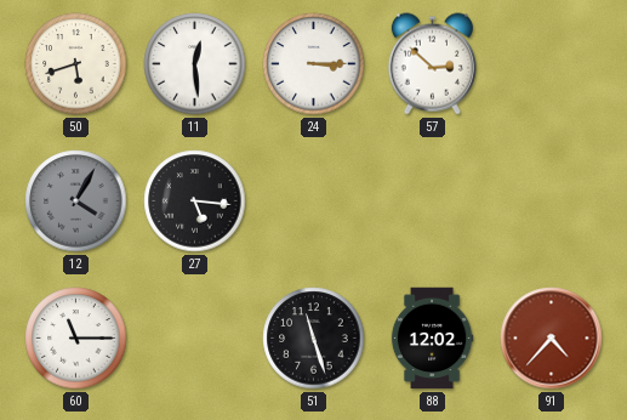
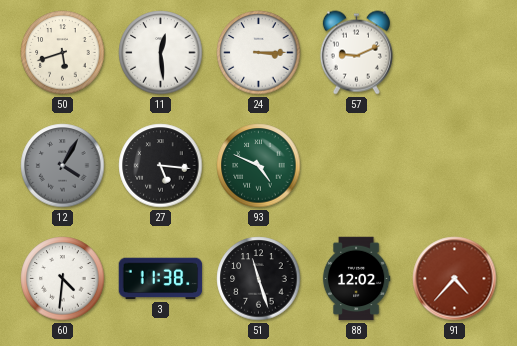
57: 2:52 -> 9:11
93: none -> 4:49
60: 11:15 -> 4:31
3: none -> 11:38
